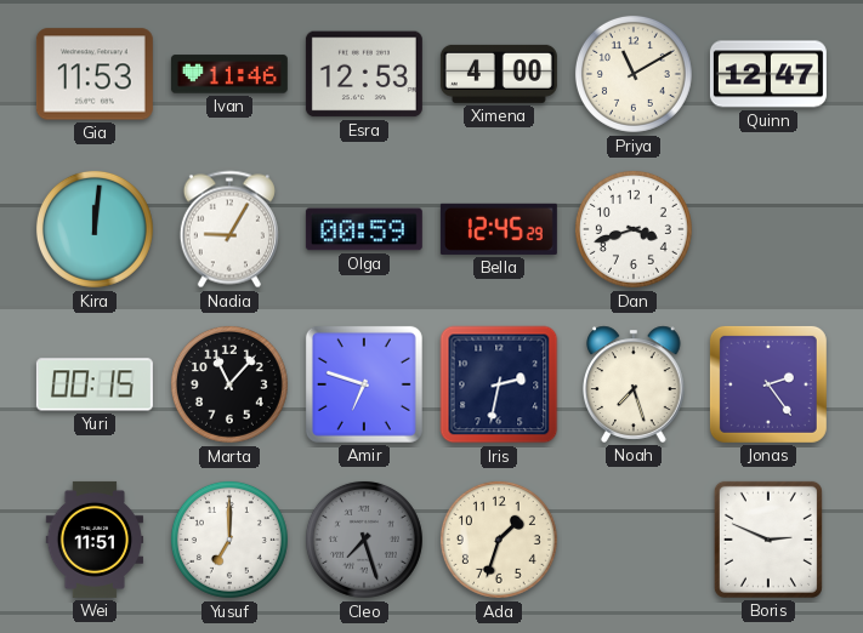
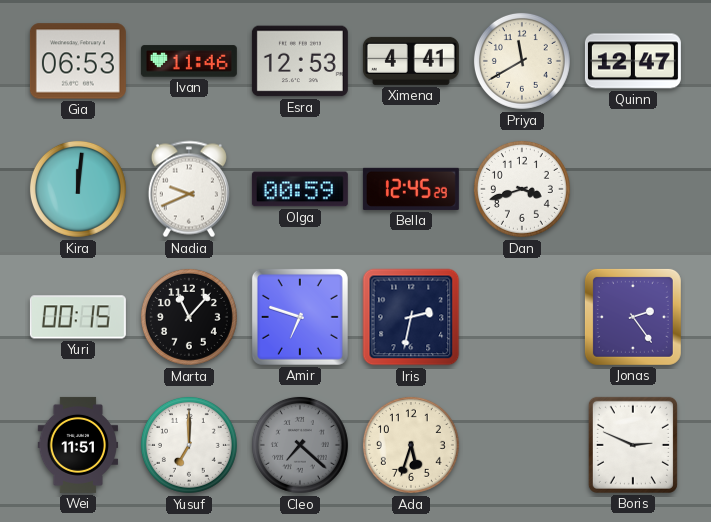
Gia: 11:53 -> 06:53
Ximena: 4:00 -> 4:41
Priya: 11:10 -> 11:40
Nadia: 9:05 -> 9:41
Noah: 7:27 -> none
Cleo: 7:27 -> 7:22
Ada: 1:33 -> 5:33
